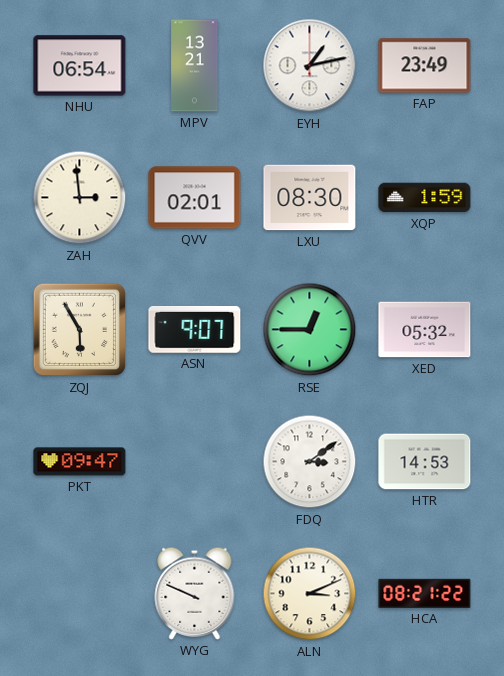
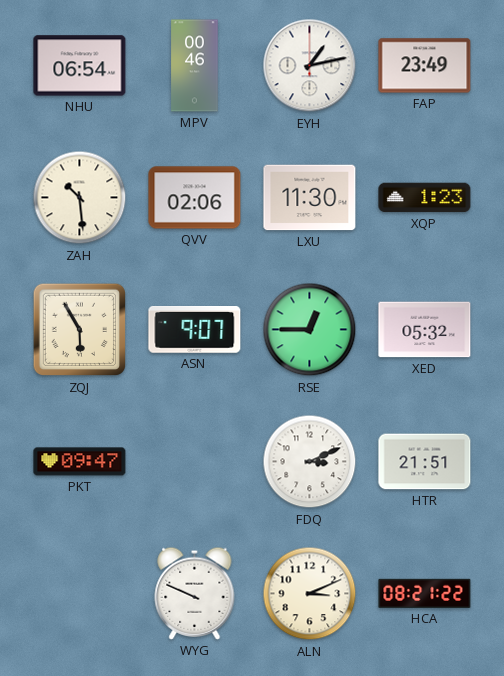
MPV: 13:21 -> 00:46
ZAH: 2:59 -> 10:29
QVV: 02:01 -> 02:06
LXU: 08:30 -> 11:30
XQP: 1:59 -> 1:23
FDQ: 3:09 -> 3:11
HTR: 14:53 -> 21:51
